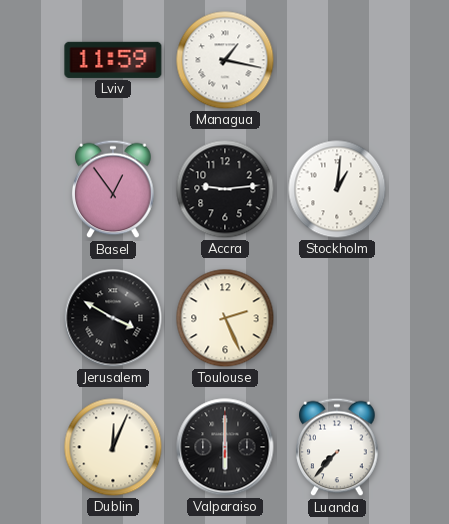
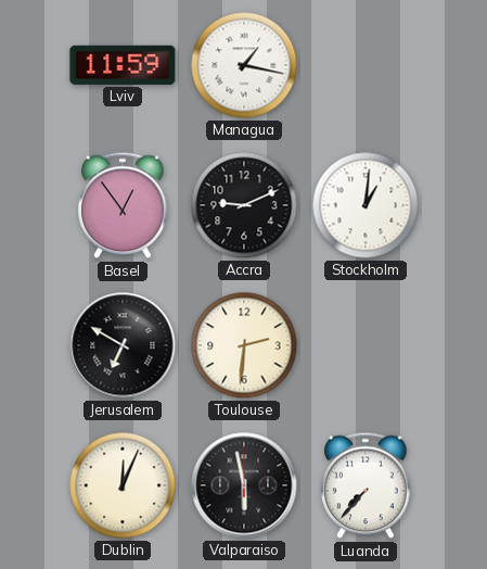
Accra: 9:14 -> 9:11
Jerusalem: 3:50 -> 6:50
Toulouse: 2:26 -> 2:31
Valparaiso: 6:00 -> 5:58
